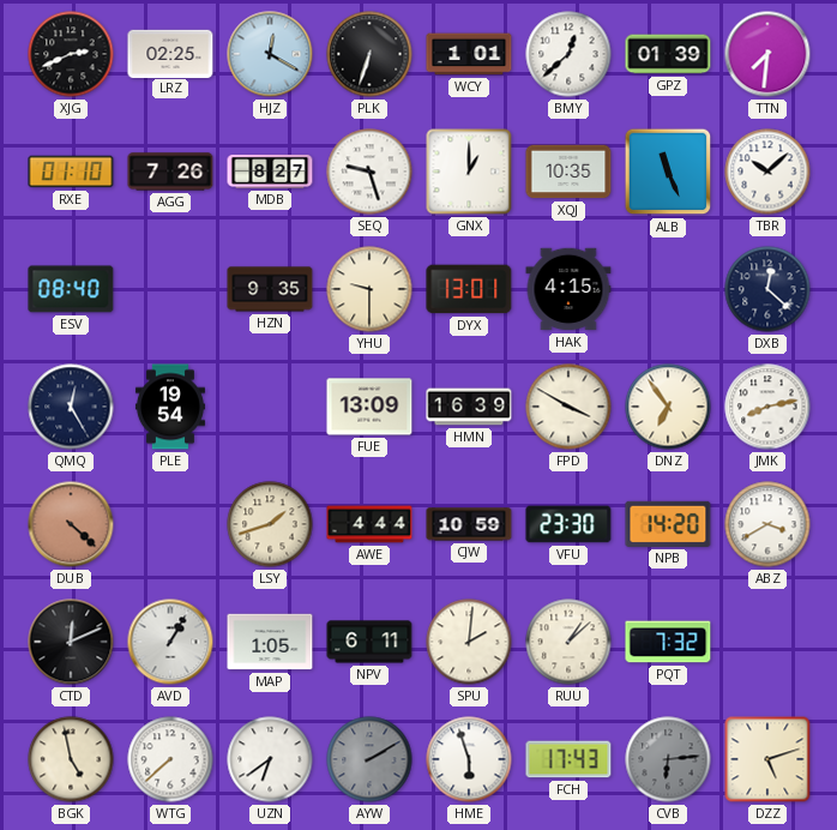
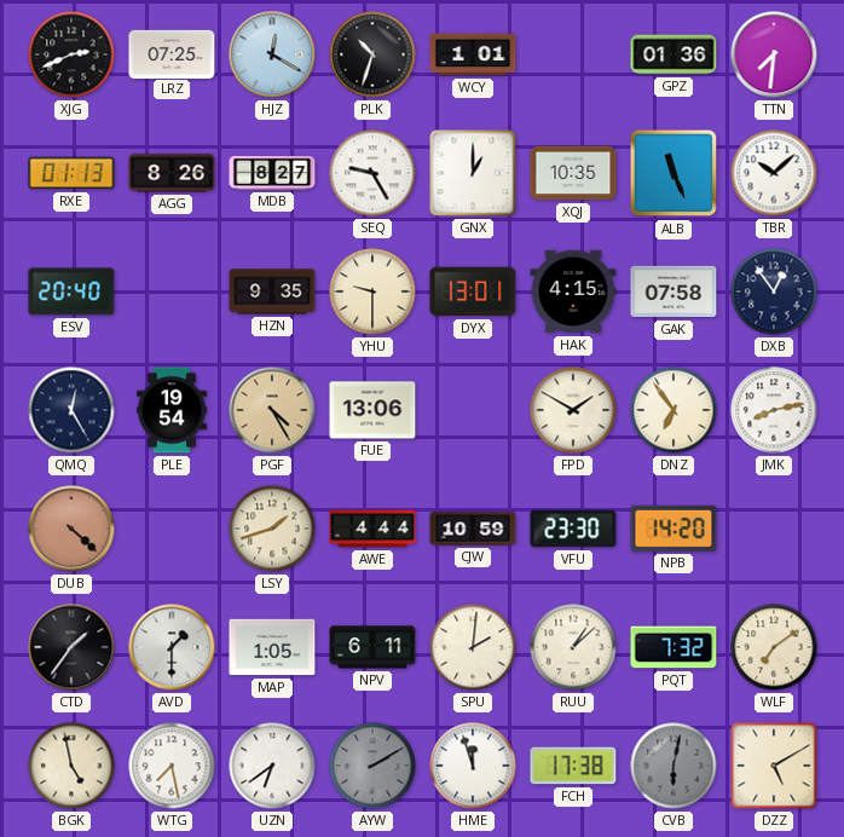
LRZ: 02:25 -> 07:25
PLK: 6:33 -> 10:33
BMY: 12:38 -> none
GPZ: 01:39 -> 01:36
RXE: 01:10 -> 01:13
AGG: 7:26 -> 8:26
SEQ: 9:27 -> 9:25
ESV: 08:40 -> 20:40
GAK: none -> 07:58
DXB: 12:22 -> 12:54
PGF: none -> 4:25
FUE: 13:09 -> 13:06
HMN: 16:39 -> none
FPD: 3:50 -> 1:50
ABZ: 3:40 -> none
CTD: 12:11 -> 1:36
AVD: 1:05 -> 1:30
WLF: none -> 7:09
WTG: 7:38 -> 7:28
HME: 5:57 -> 11:57
FCH: 17:43 -> 17:38
CVB: 6:14 -> 6:02
DZZ: 5:12 -> 5:10
